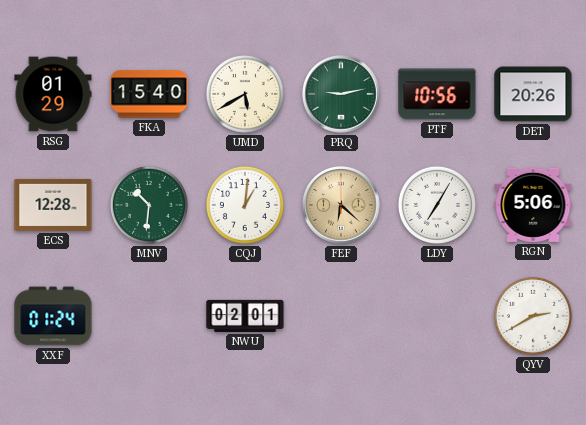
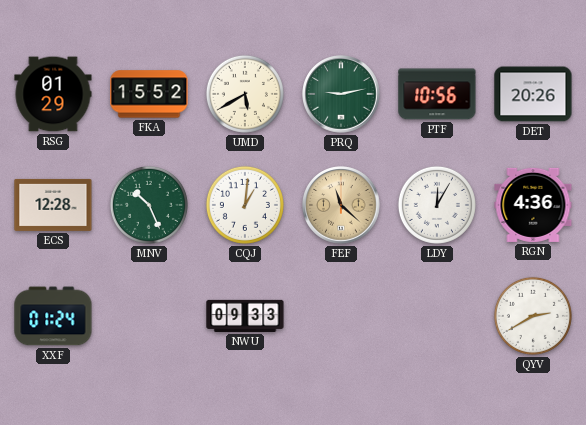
FKA: 15:40 -> 15:52
MNV: 10:31 -> 10:26
FEF: 6:22 -> 11:22
LDY: 7:05 -> 12:05
RGN: 5:06 -> 4:36
NWU: 02:01 -> 09:33
